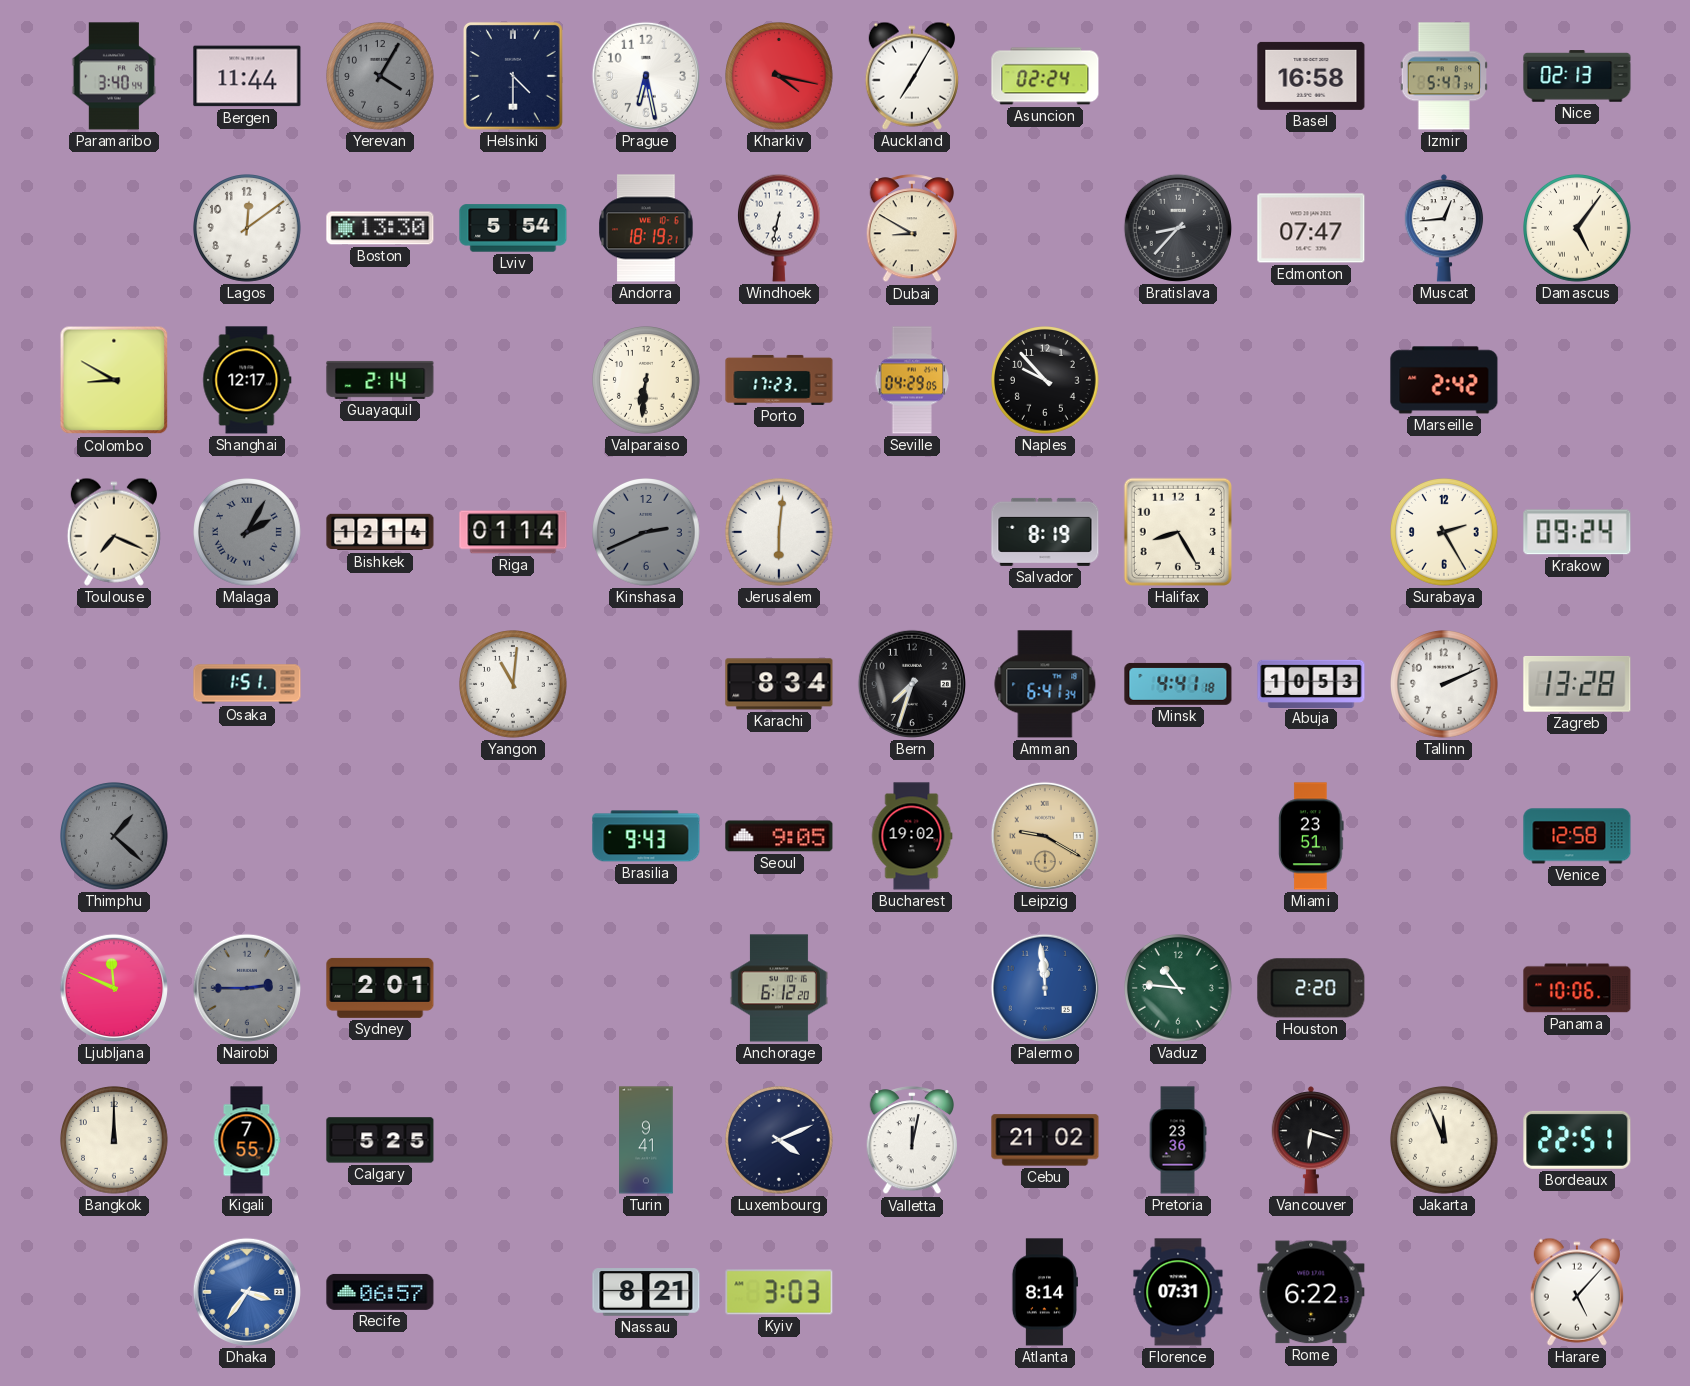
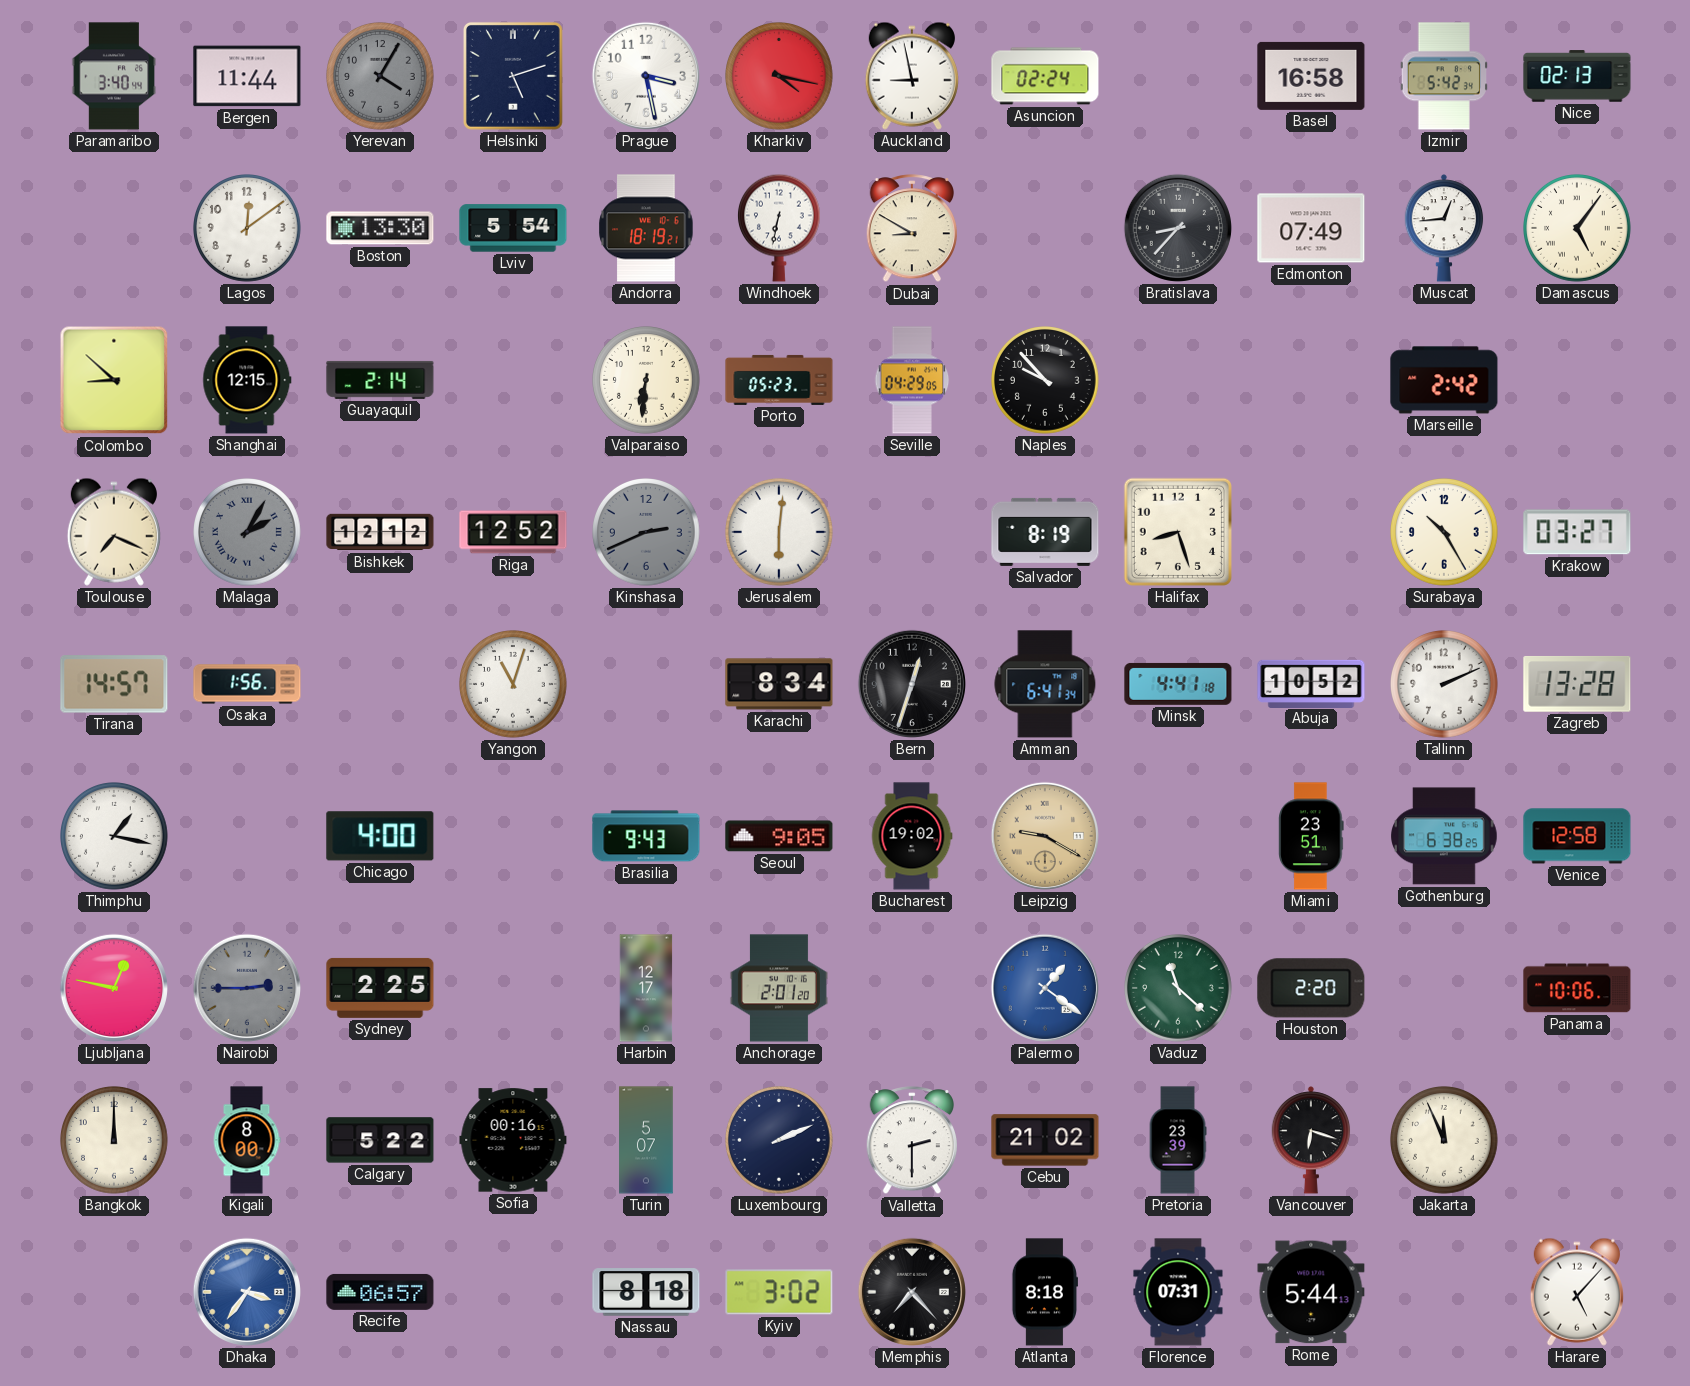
Helsinki: 4:30 -> 5:12
Prague: 6:28 -> 3:28
Auckland: 7:05 -> 8:58
Izmir: 5:47 -> 5:42
Edmonton: 07:47 -> 07:49
Colombo: 8:50 -> 8:52
Shanghai: 12:17 -> 12:15
Porto: 17:23 -> 05:23
Bishkek: 12:14 -> 12:12
Riga: 01:14 -> 12:52
Halifax: 8:25 -> 8:27
Surabaya: 2:25 -> 10:25
Krakow: 09:24 -> 03:27
Tirana: none -> 14:57
Osaka: 1:51 -> 1:56
Yangon: 11:01 -> 11:03
Bern: 7:33 -> 12:33
Abuja: 10:53 -> 10:52
Thimphu: 1:22 -> 1:17
Thimphu dial: grey -> white
Chicago: none -> 4:00
Gothenburg: none -> 6:38
Ljubljana: 11:49 -> 12:47
Sydney: 2:01 -> 2:25
Harbin: none -> 12:17
Anchorage: 6:12 -> 2:01
Palermo: 11:59 -> 1:21
Vaduz: 10:46 -> 11:22
Kigali: 7:55 -> 8:00
Calgary: 5:25 -> 5:22
Sofia: none -> 00:16
Turin: 9:41 -> 5:07
Luxembourg: 4:11 -> 2:11
Valletta: 12:02 -> 2:30
Pretoria: 23:36 -> 23:39
Bordeaux: 22:51 -> none
Nassau: 8:21 -> 8:18
Kyiv: 3:03 -> 3:02
Memphis: none -> 7:23
Atlanta: 8:14 -> 8:18
Rome: 6:22 -> 5:44
